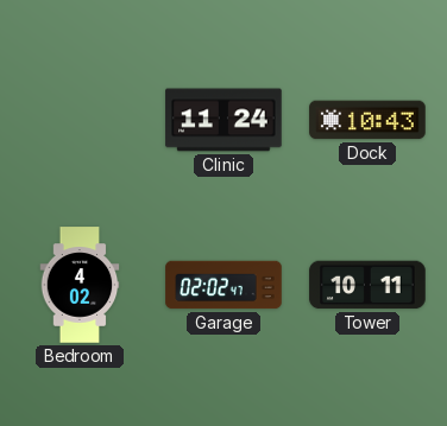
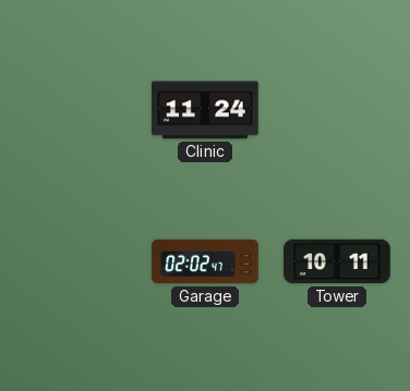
Dock: 10:43 -> none
Bedroom: 4:02 -> none
